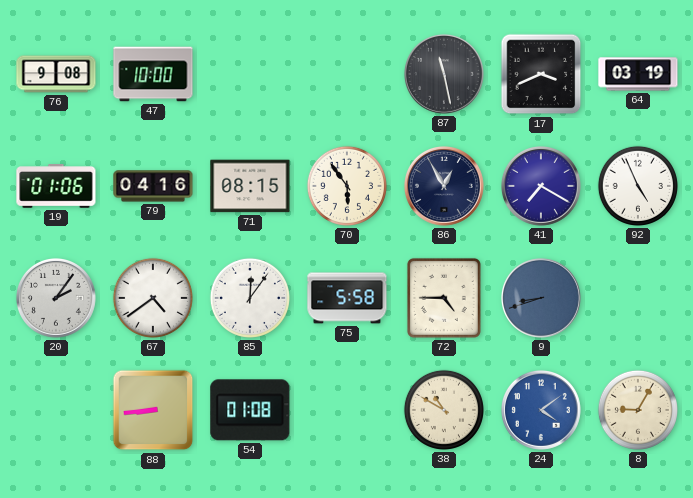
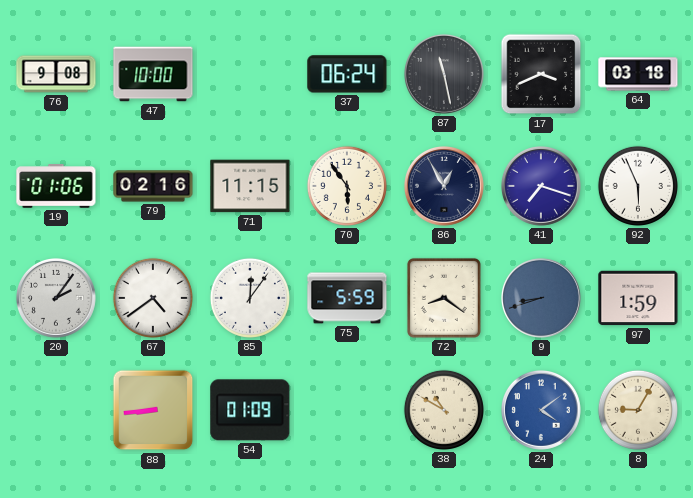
37: none -> 06:24
64: 03:19 -> 03:18
79: 04:16 -> 02:16
71: 08:15 -> 11:15
41: 7:20 -> 7:18
92: 4:56 -> 5:56
75: 5:58 -> 5:59
72: 4:45 -> 8:21
97: none -> 1:59
54: 01:08 -> 01:09
